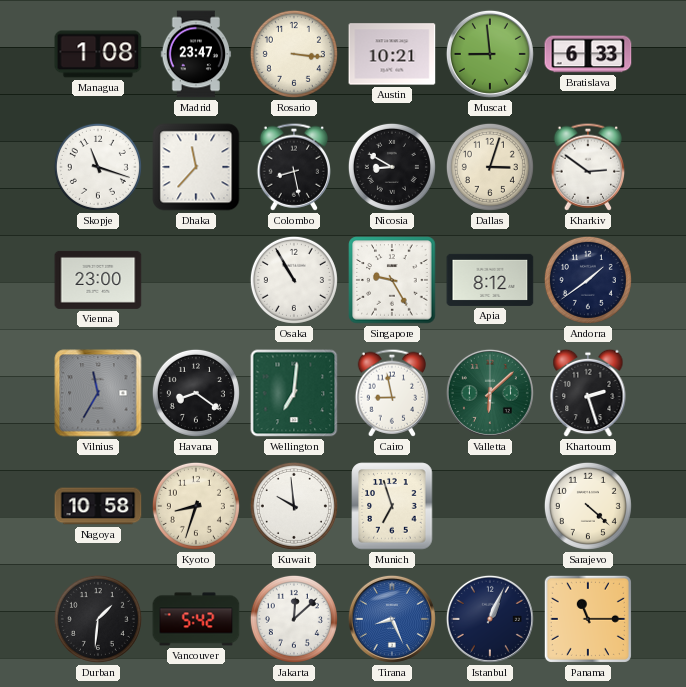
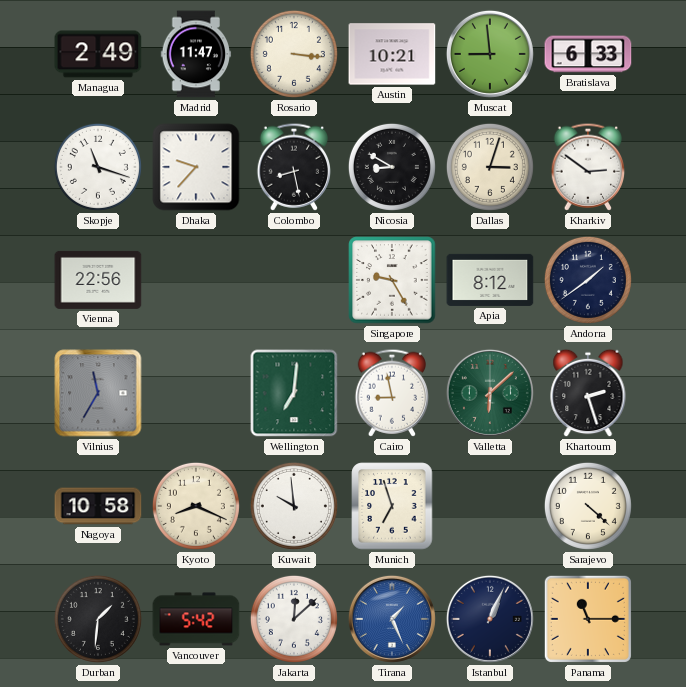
Managua: 1:08 -> 2:49
Madrid: 23:47 -> 11:47
Dhaka: 11:37 -> 9:37
Vienna: 23:00 -> 22:56
Osaka: 10:55 -> none
Havana: 8:21 -> none
Kyoto: 8:33 -> 8:19
Tirana: 8:26 -> 1:26
